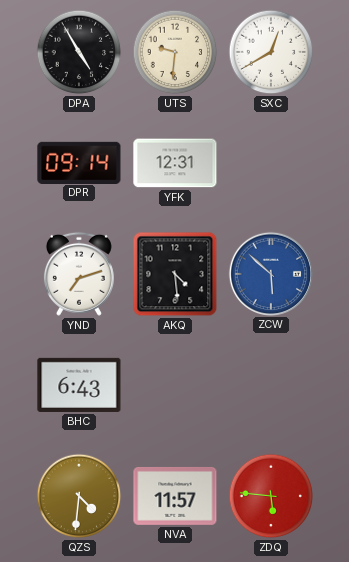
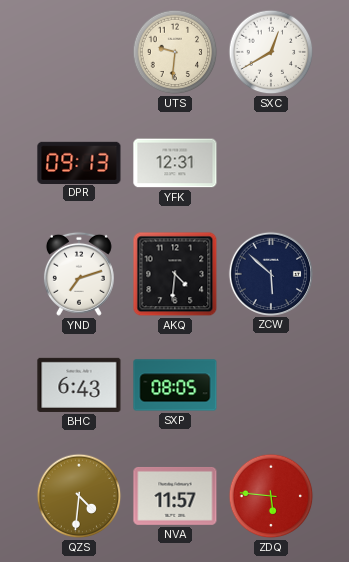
DPA: 4:55 -> none
DPR: 09:14 -> 09:13
AKQ: 4:29 -> 4:31
ZCW dial: blue -> navy
SXP: none -> 08:05
